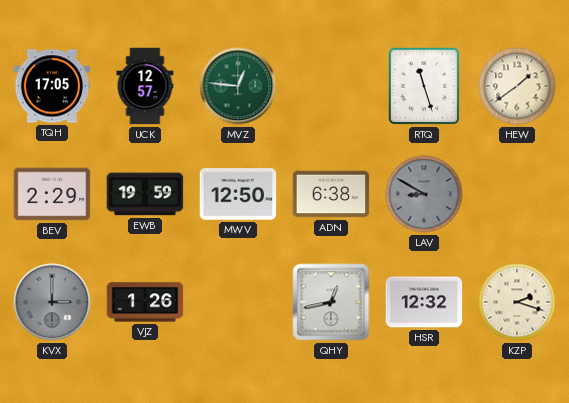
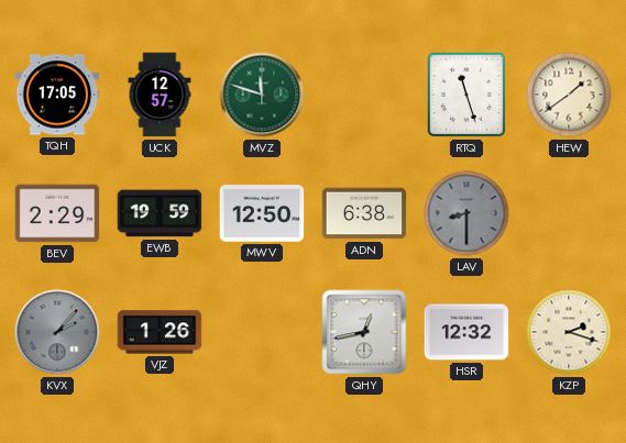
MVZ: 12:46 -> 11:48
LAV: 8:50 -> 8:30
KVX: 3:00 -> 2:07
